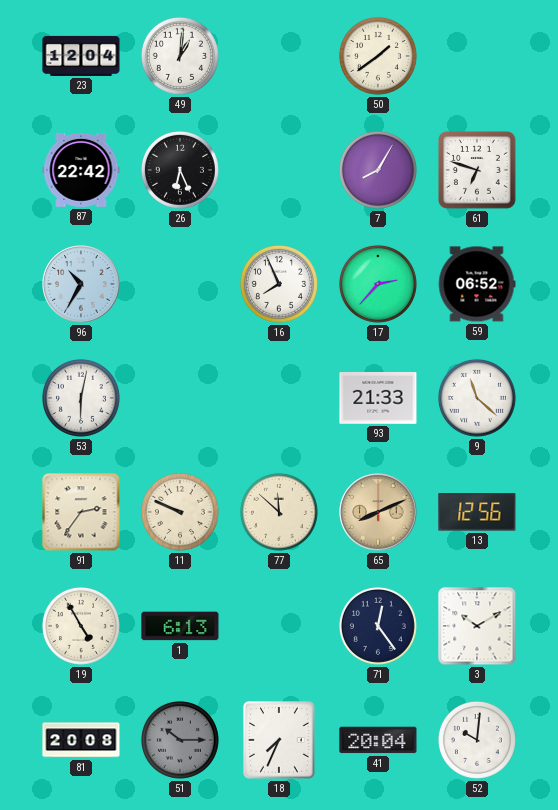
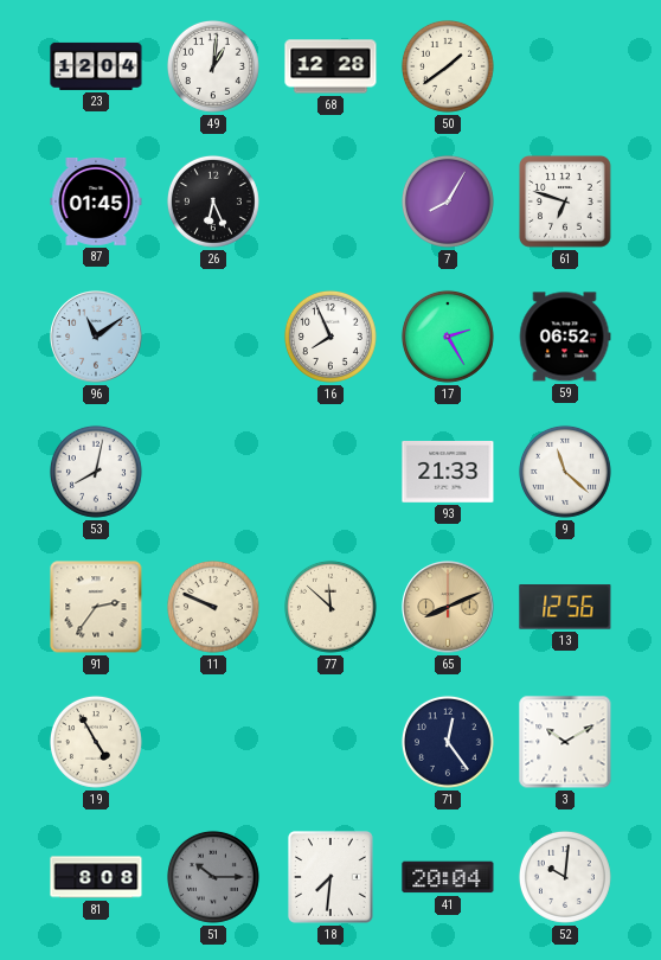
68: none -> 12:28
87: 22:42 -> 01:45
96: 10:35 -> 11:09
17: 2:37 -> 2:25
53: 6:02 -> 8:02
1: 6:13 -> none
81: 20:08 -> 8:08
18: 7:34 -> 7:31
